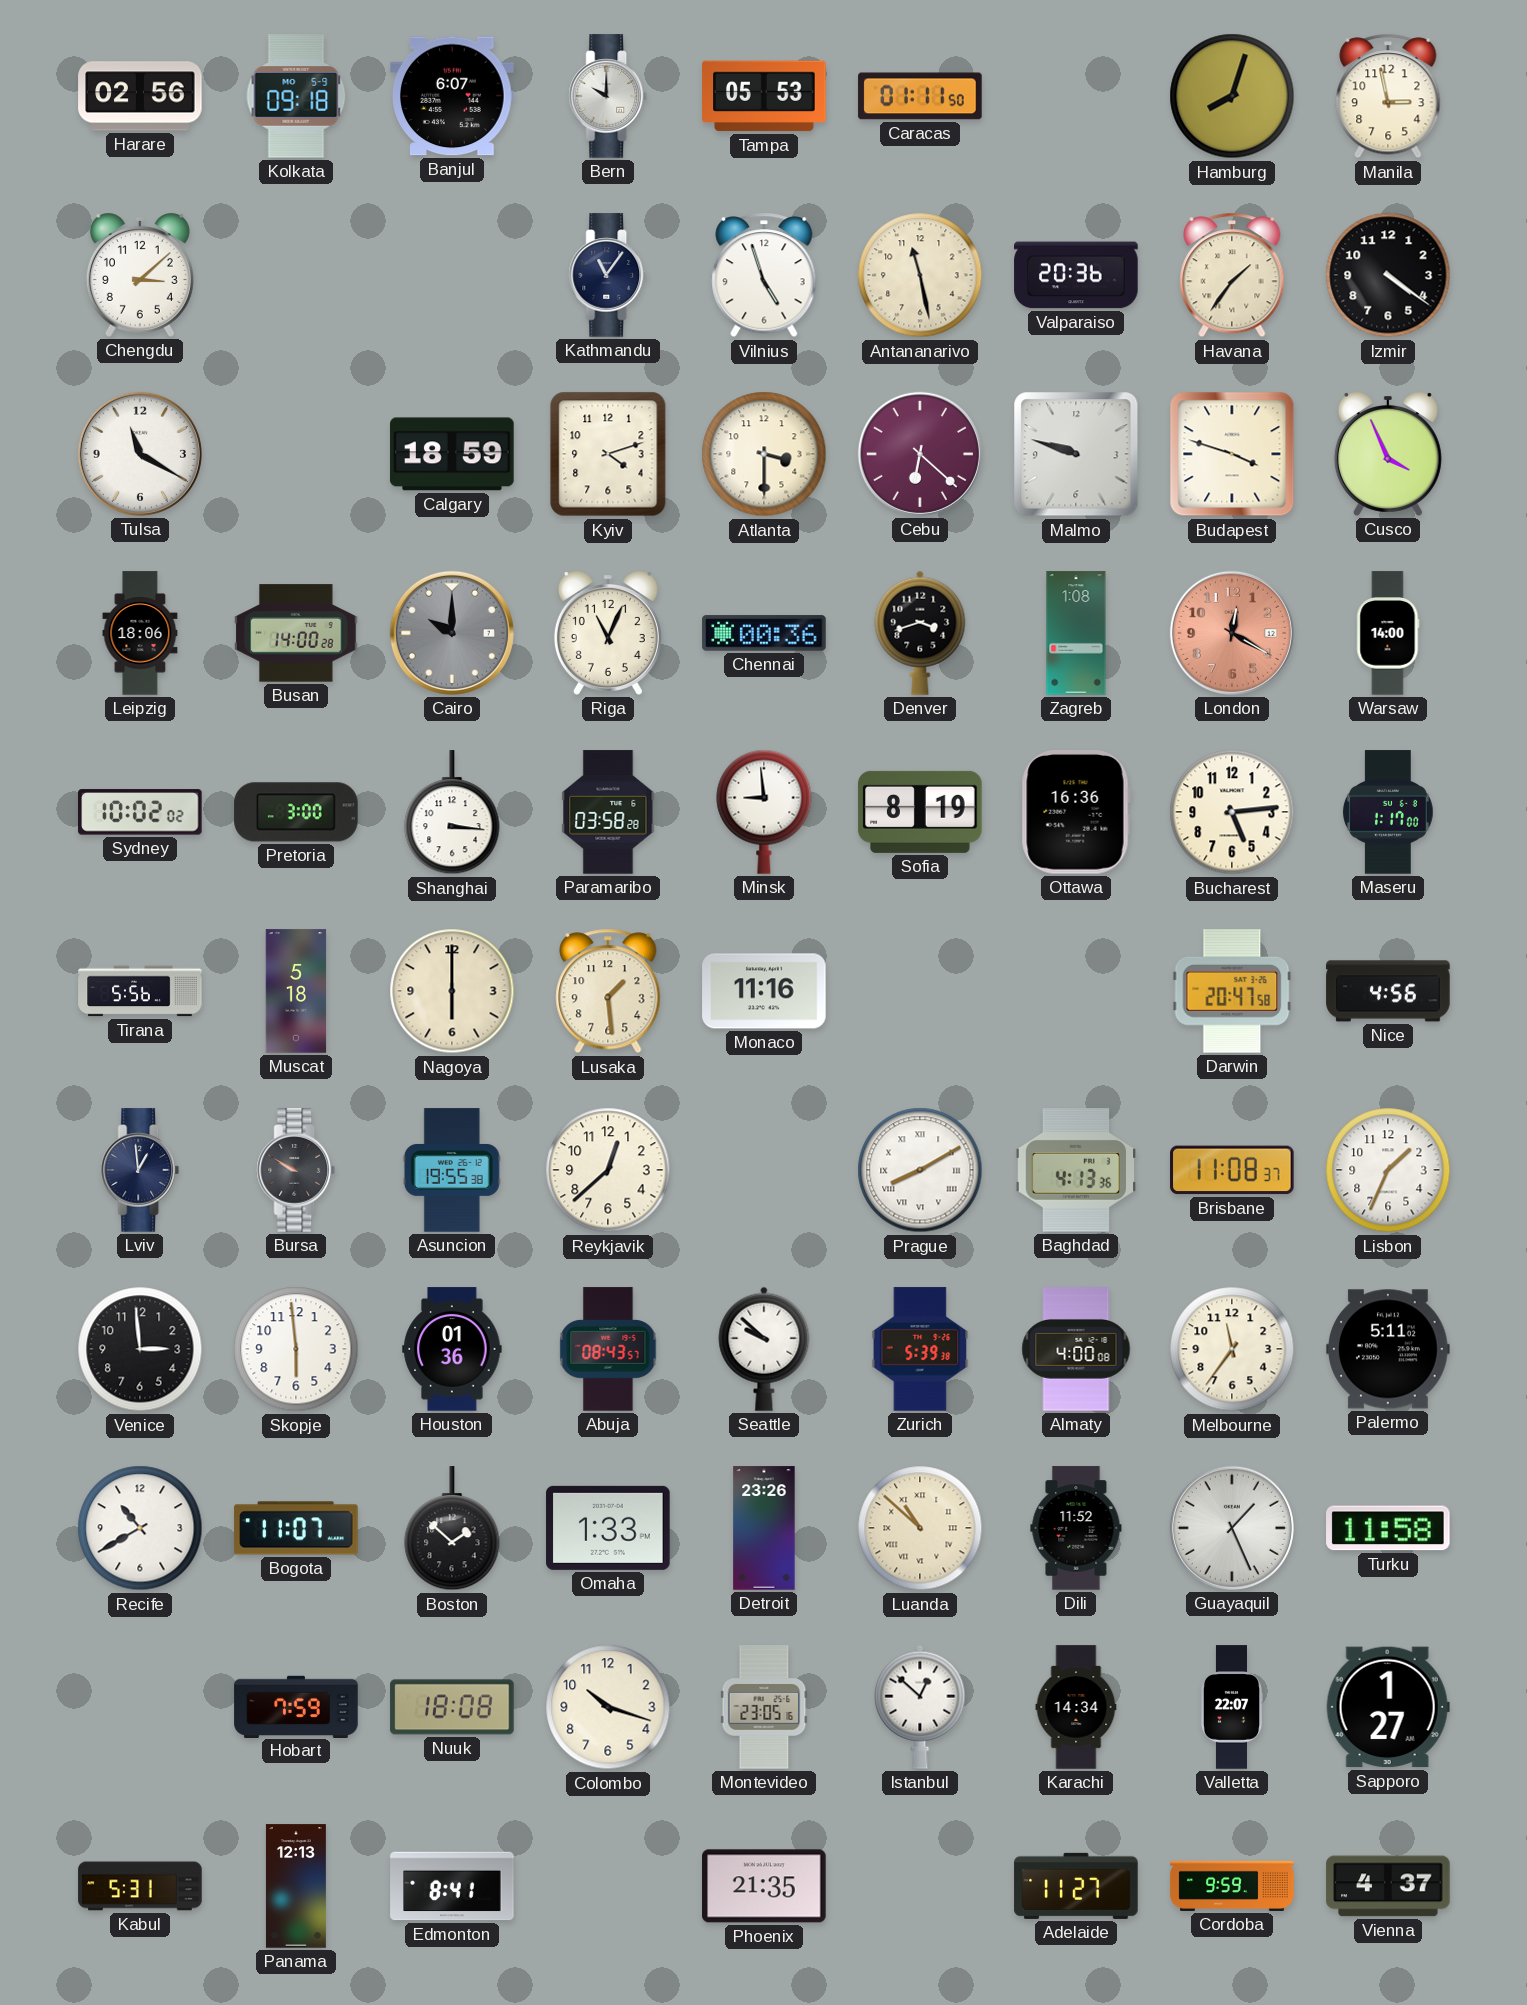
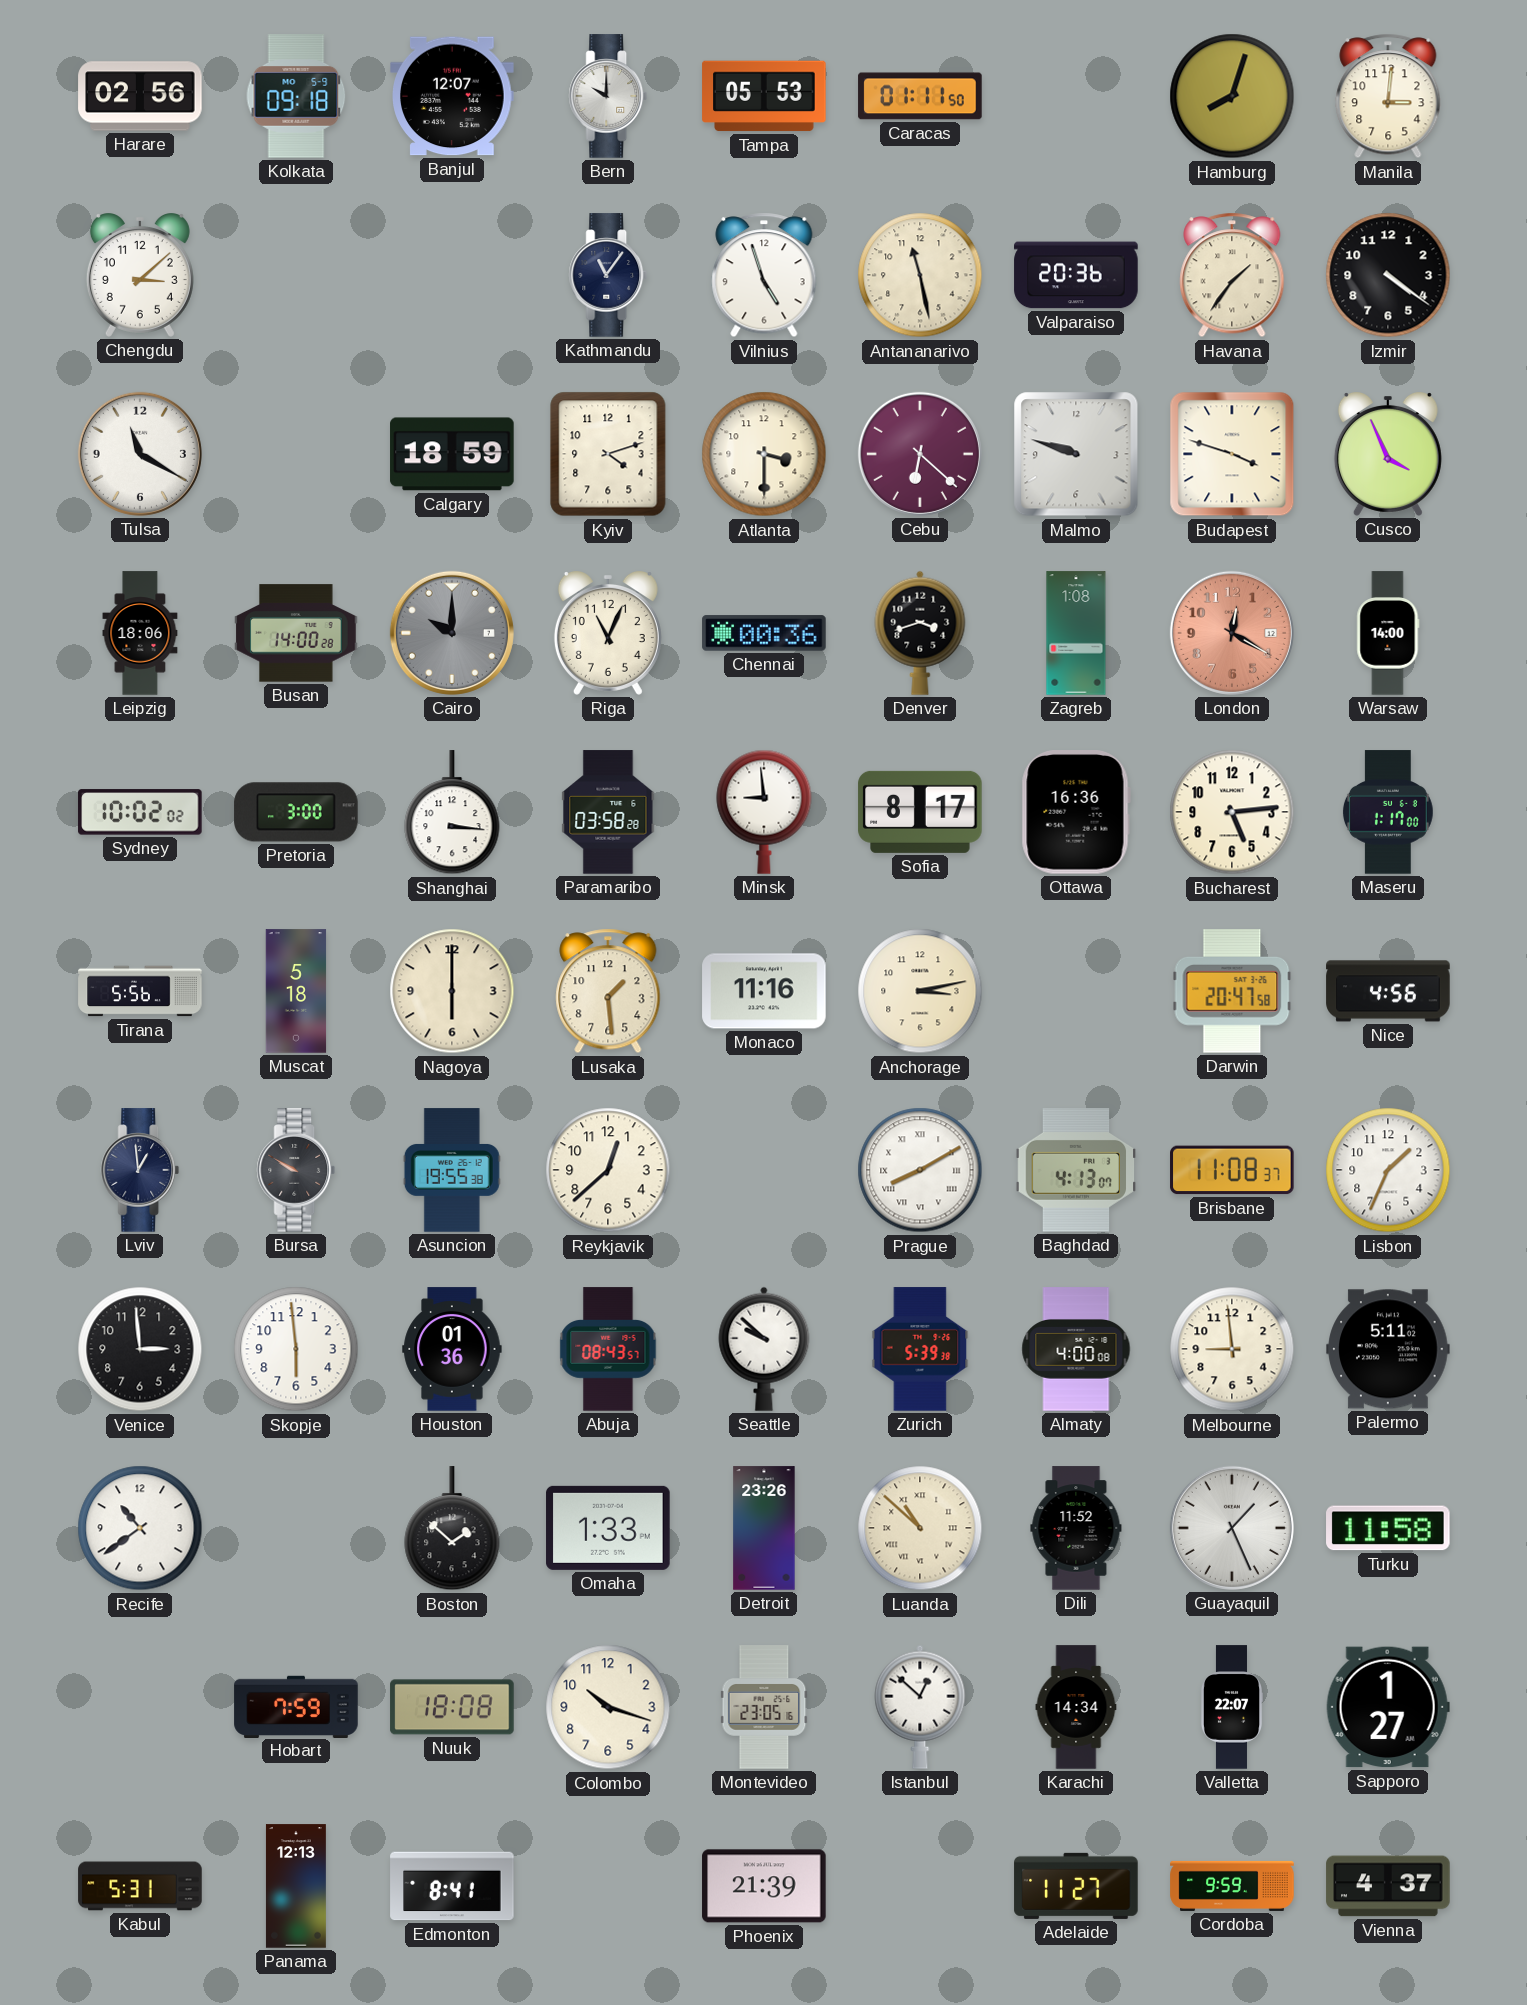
Banjul: 6:07 -> 12:07
Manila: 2:58 -> 3:01
Sofia: 8:19 -> 8:17
Anchorage: none -> 3:13
Baghdad: 4:13:36 -> 4:13:07
Melbourne: 11:36 -> 8:59
Recife: 10:40 -> 10:39
Bogota: 11:07 -> none
Phoenix: 21:35 -> 21:39
